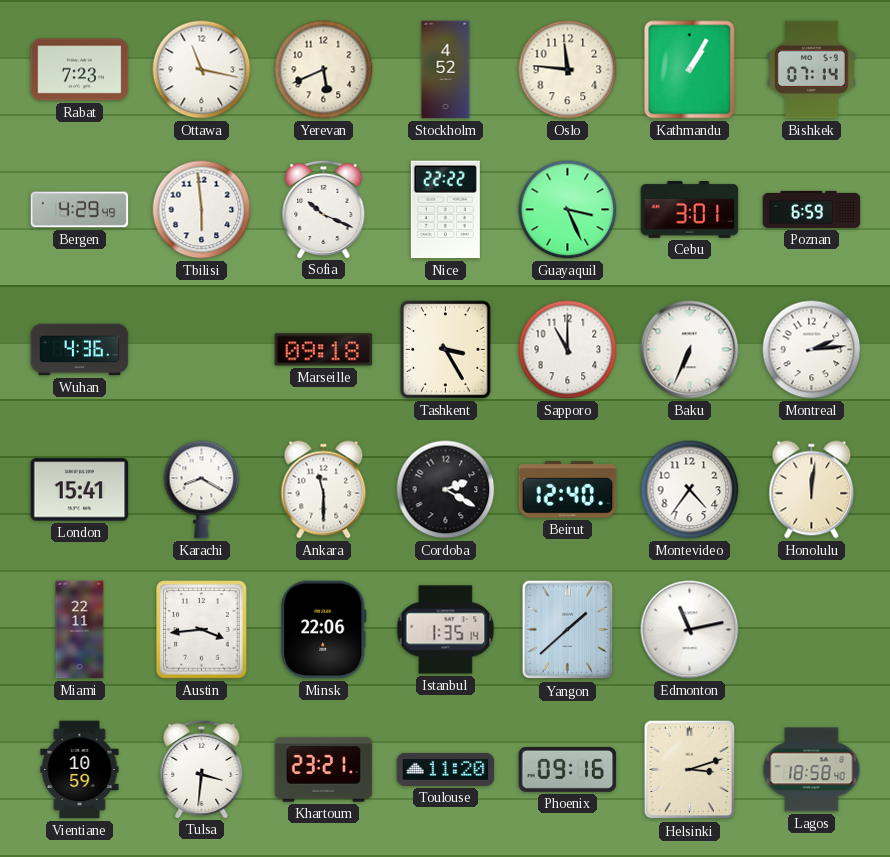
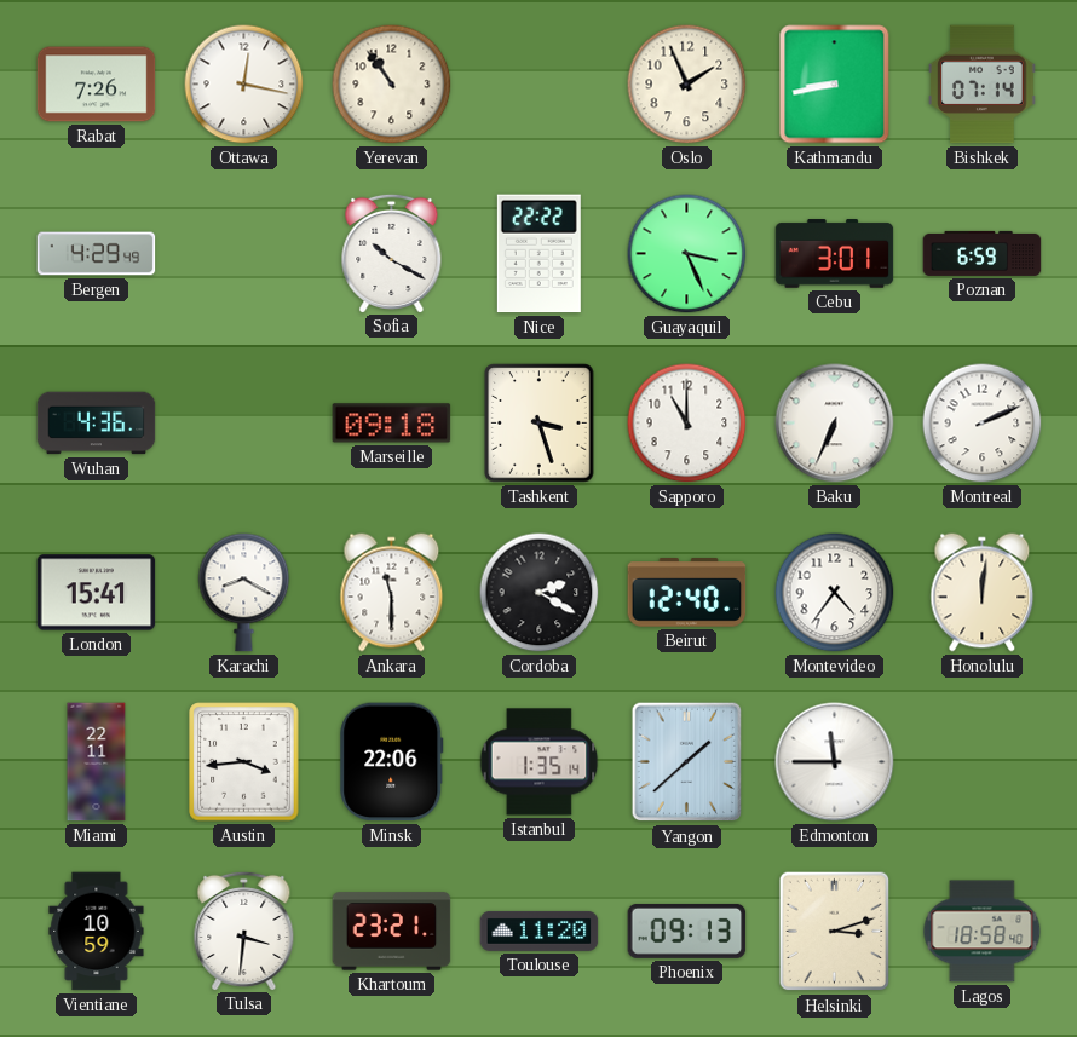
Rabat: 7:23 -> 7:26
Ottawa: 11:17 -> 12:17
Yerevan: 5:41 -> 10:54
Stockholm: 4:52 -> none
Oslo: 11:46 -> 1:56
Kathmandu: 1:05 -> 8:43
Tbilisi: 5:59 -> none
Sofia: 10:19 -> 10:20
Tashkent: 3:25 -> 3:27
Montreal: 2:14 -> 2:11
Edmonton: 11:13 -> 11:45
Phoenix: 09:16 -> 09:13
